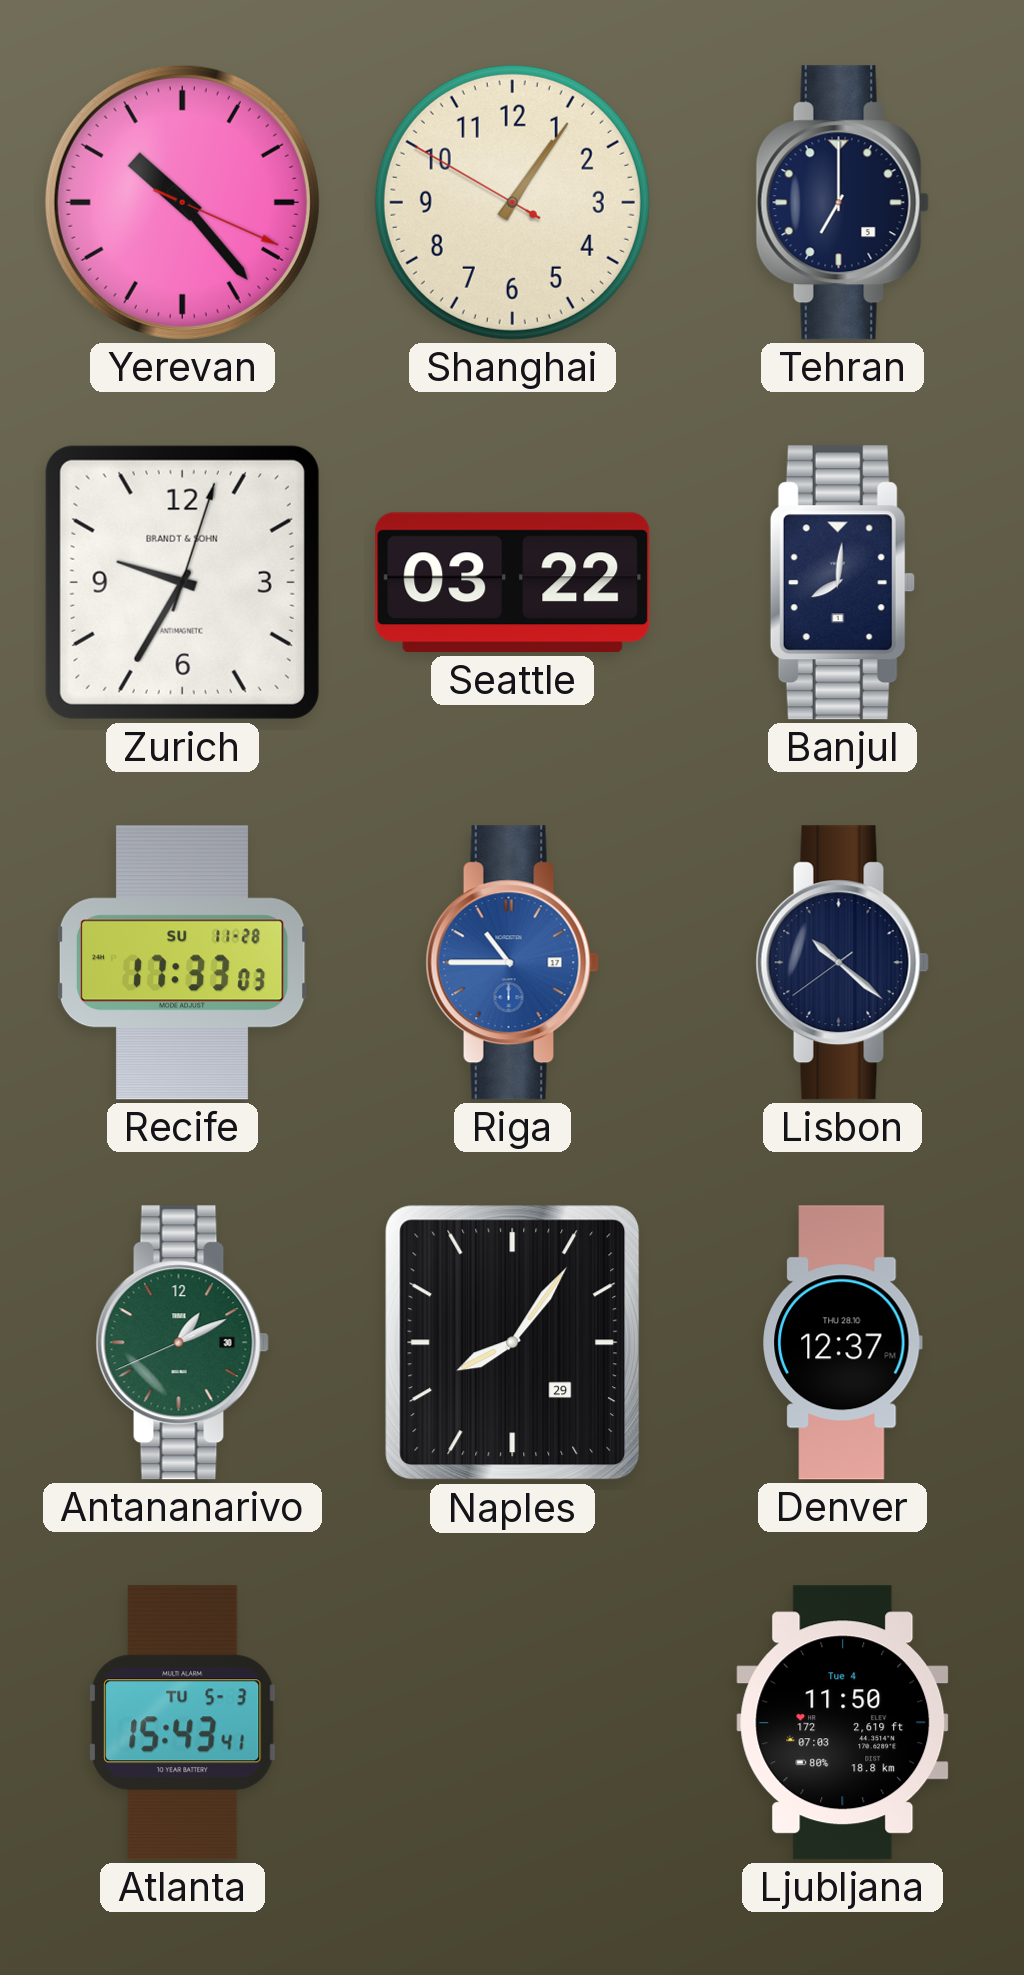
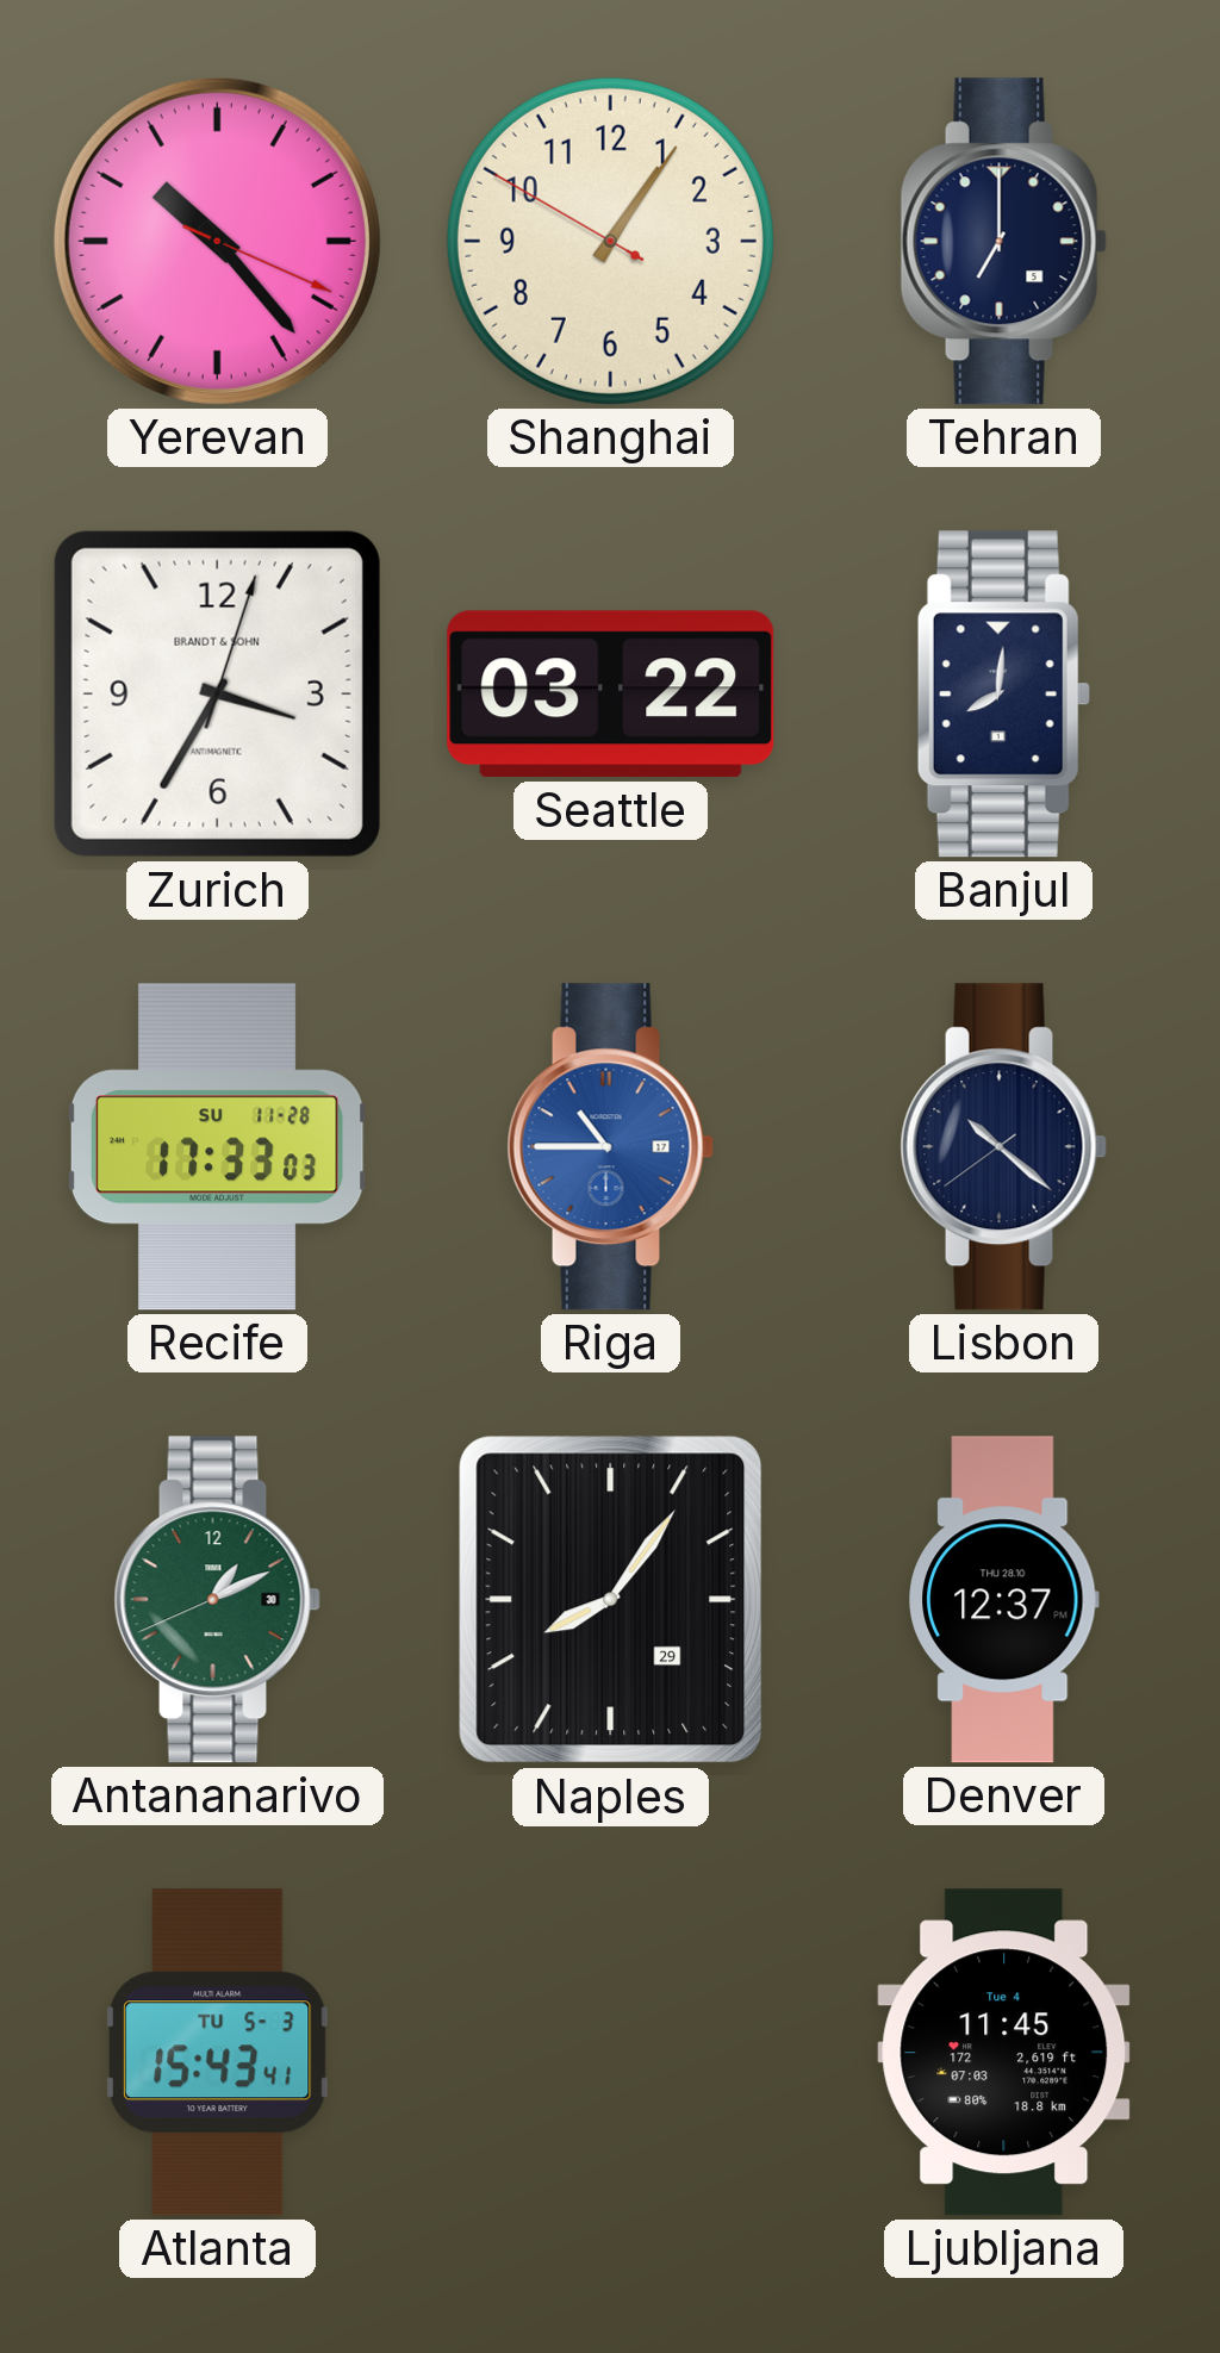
Zurich: 9:35 -> 3:35
Ljubljana: 11:50 -> 11:45
